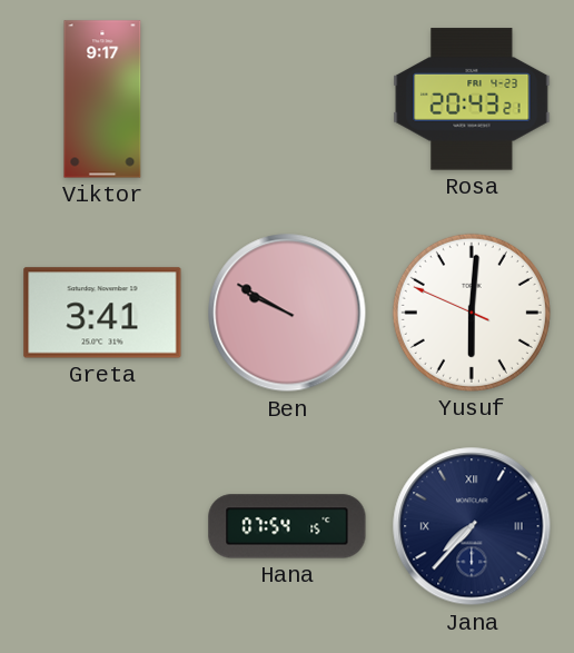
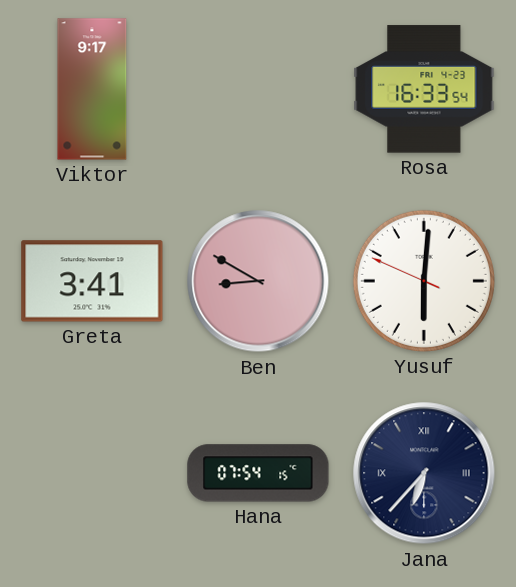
Rosa: 20:43 -> 16:33
Ben: 9:50 -> 8:50
Jana: 7:37 -> 6:37
